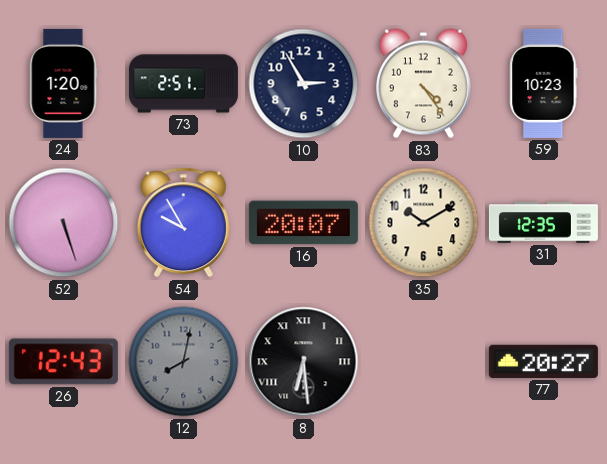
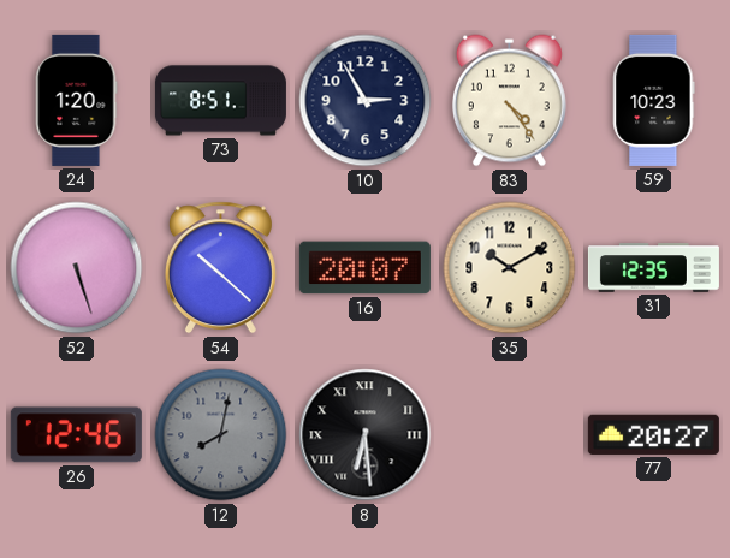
73: 2:51 -> 8:51
54: 9:55 -> 10:22
26: 12:43 -> 12:46
